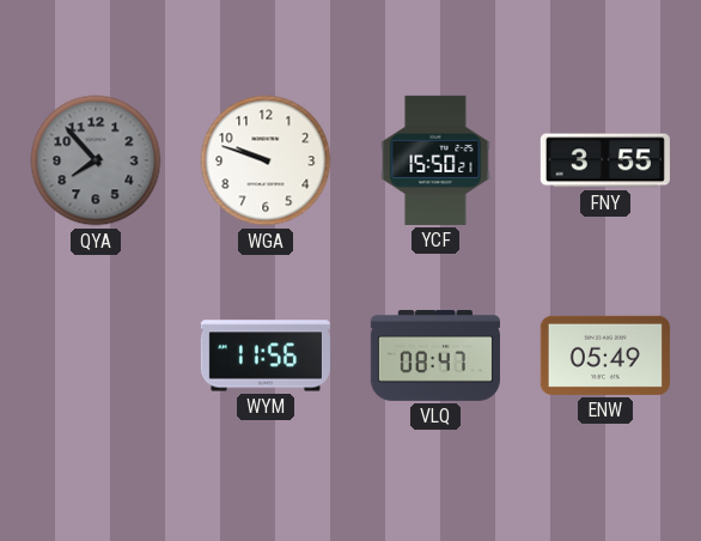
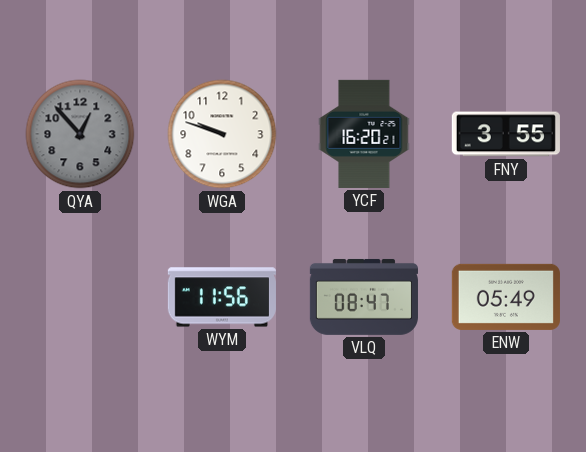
QYA: 7:53 -> 12:53
YCF: 15:50 -> 16:20
